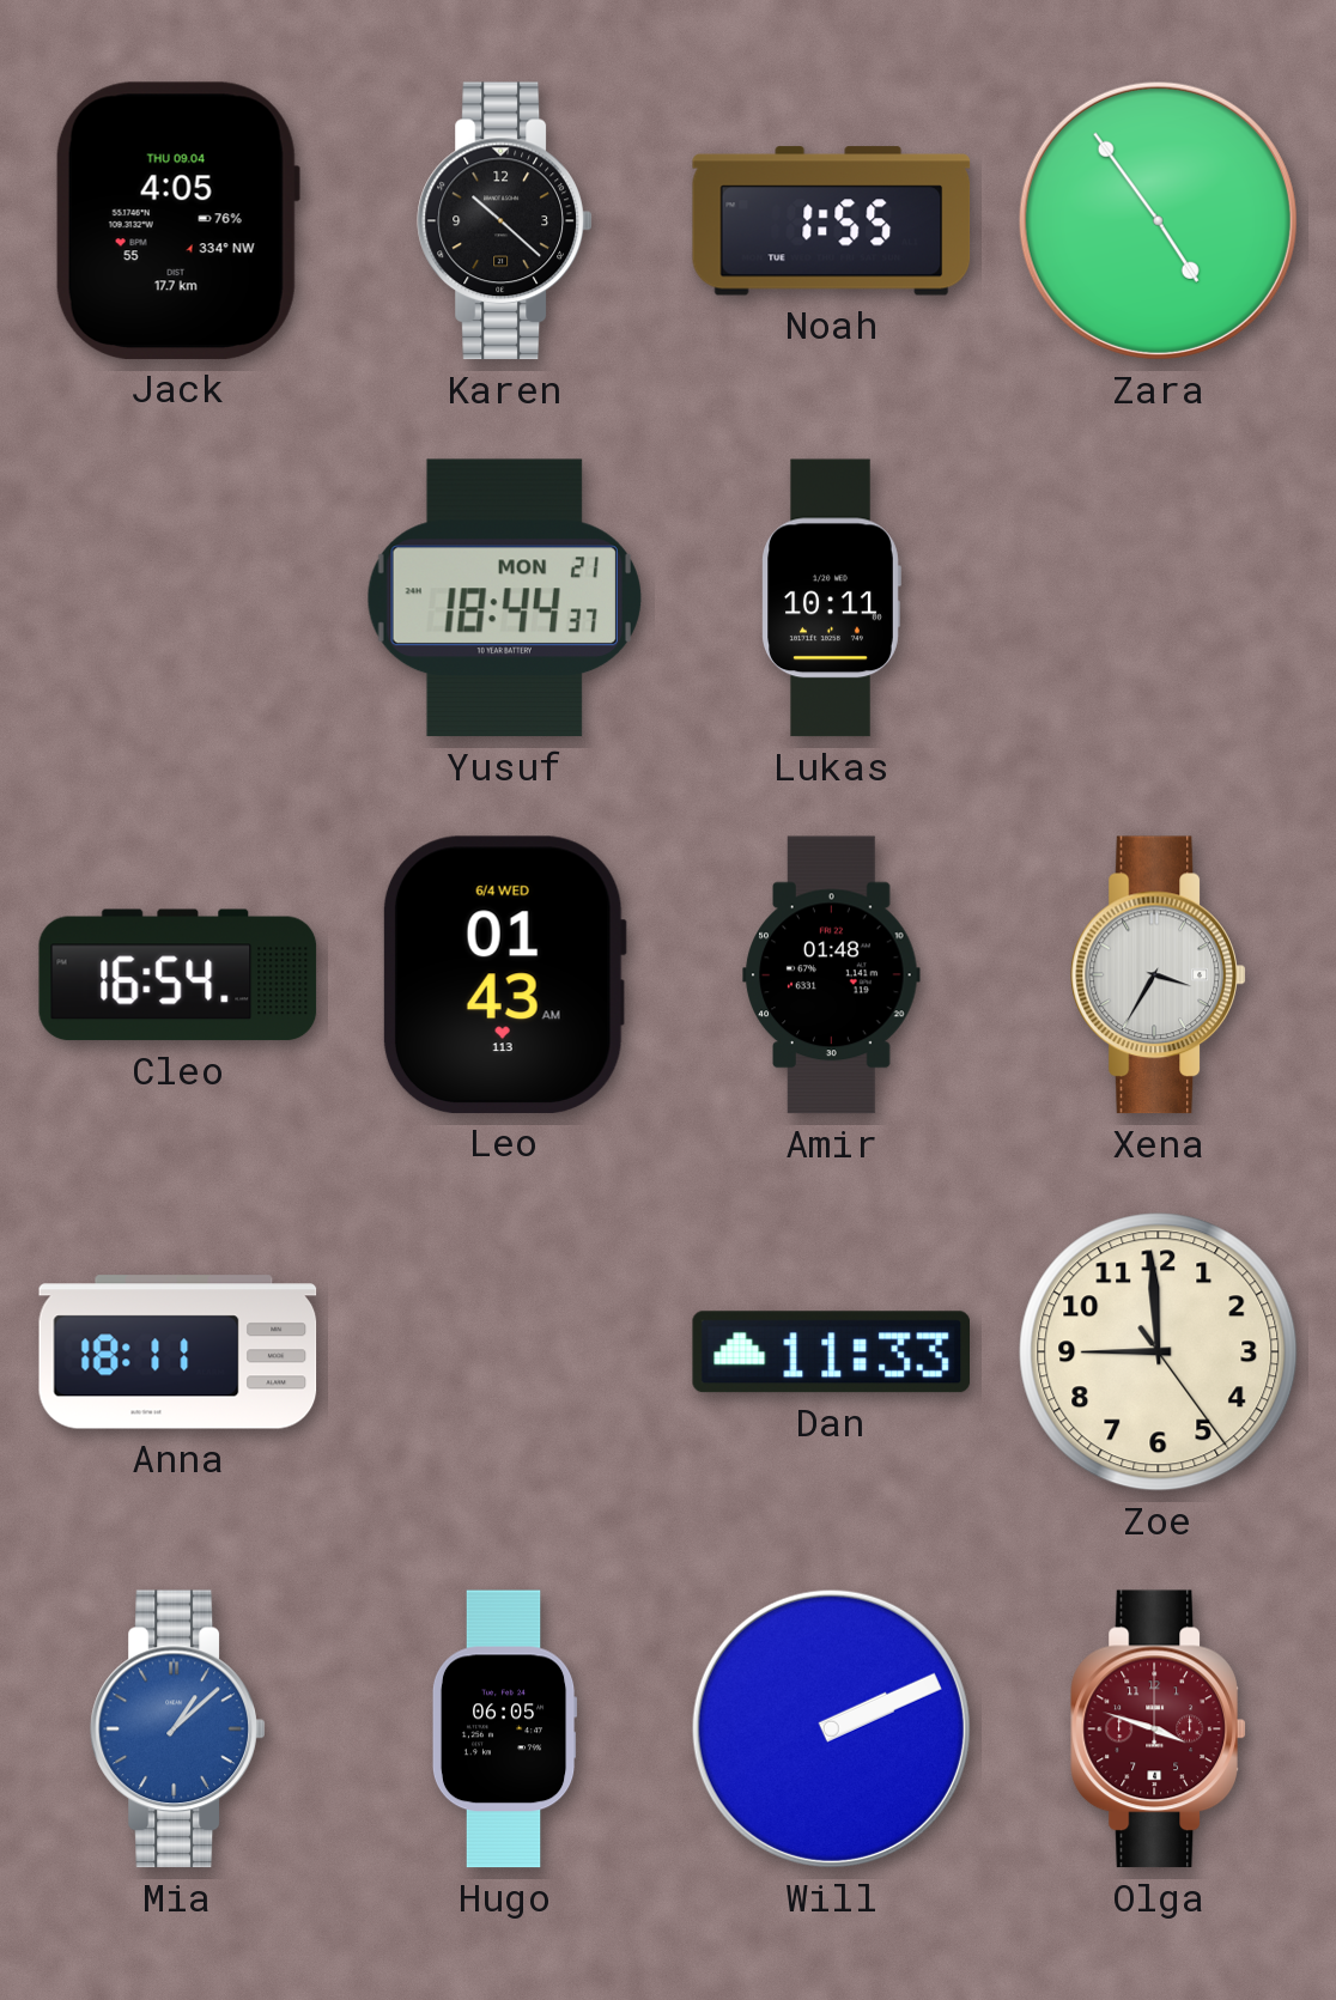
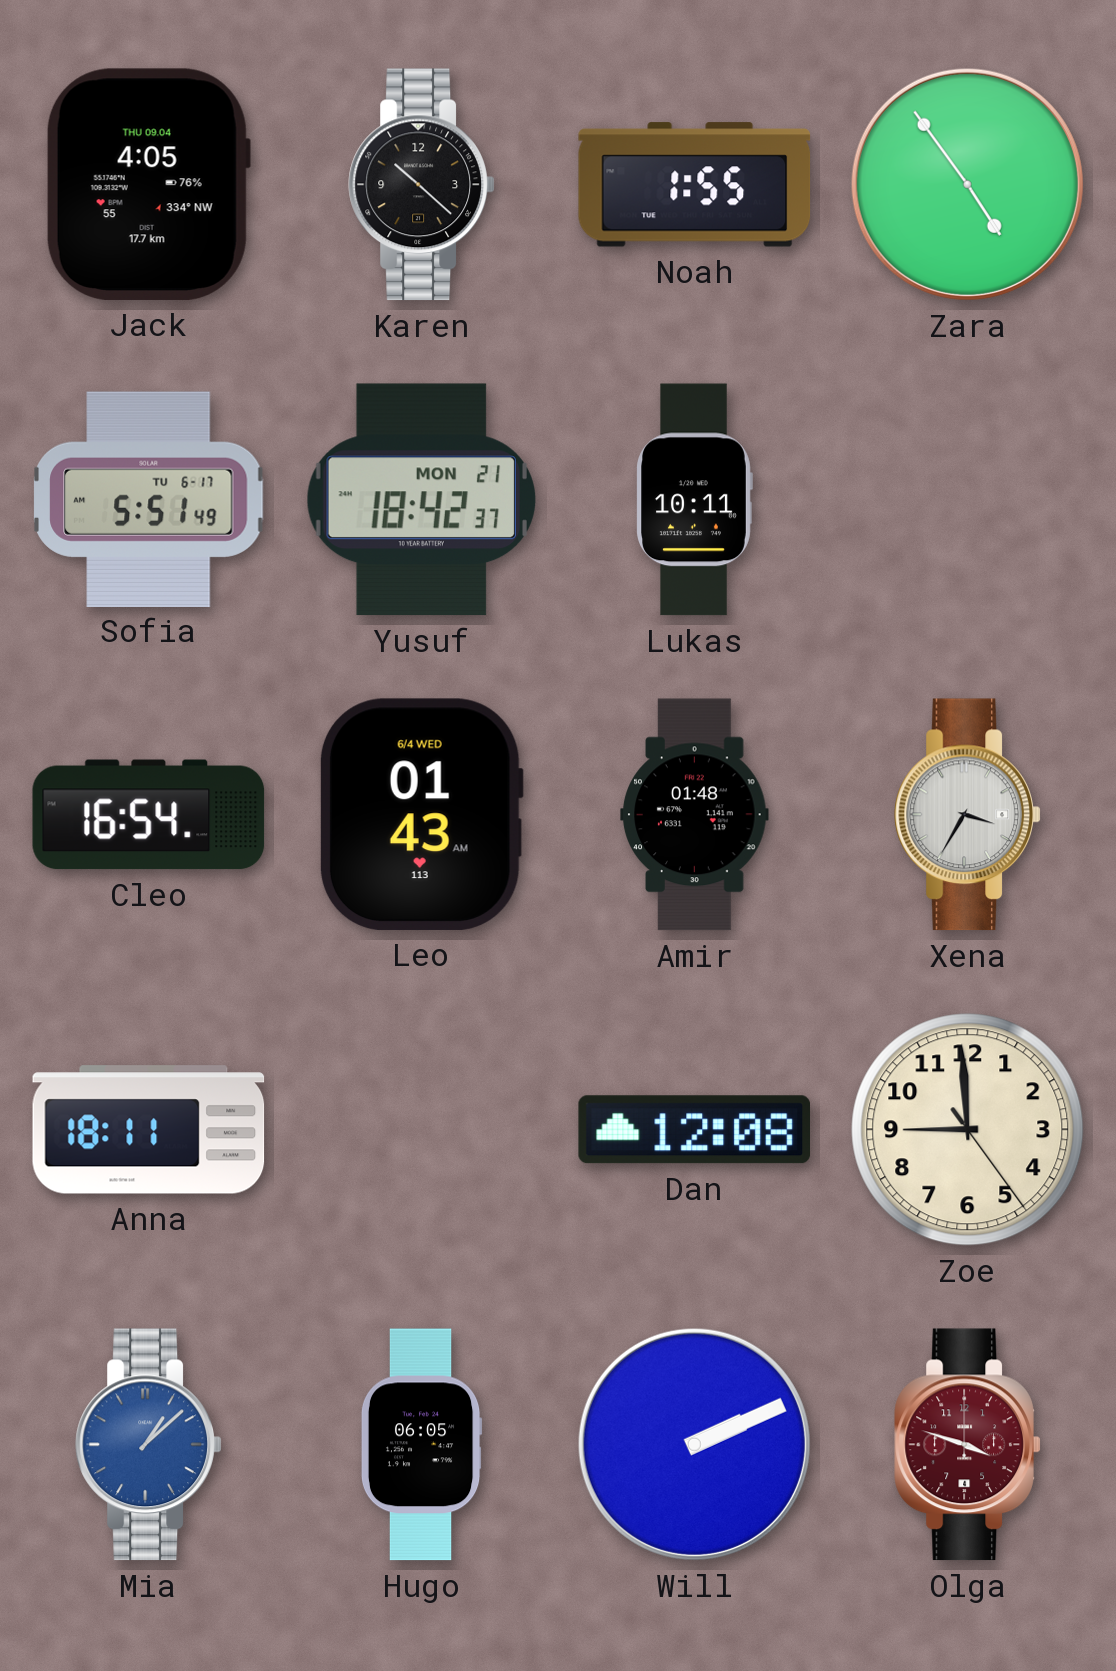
Sofia: none -> 5:51
Yusuf: 18:44 -> 18:42
Dan: 11:33 -> 12:08
